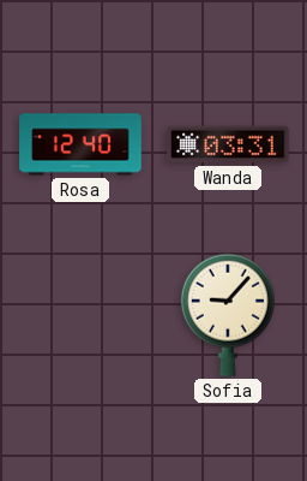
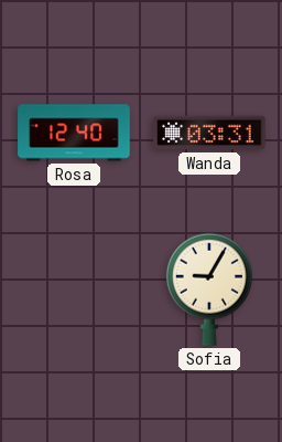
Sofia: 9:07 -> 9:05
